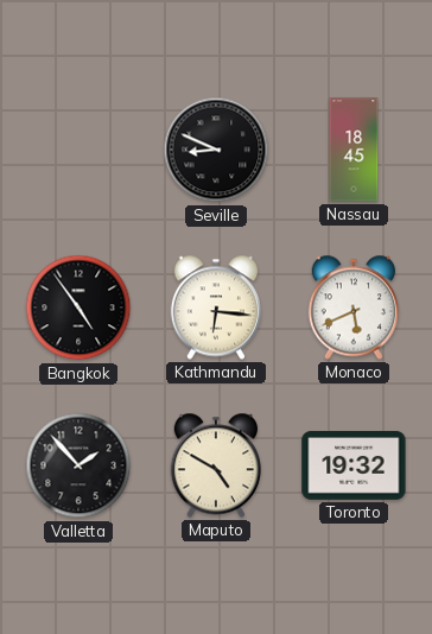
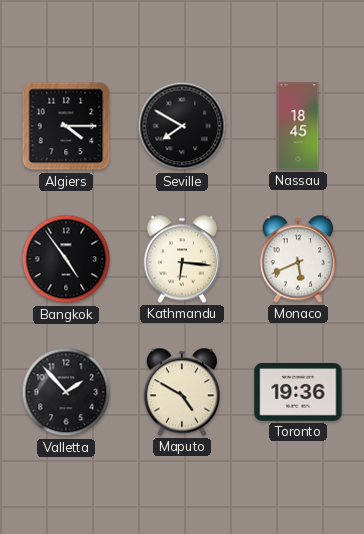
Algiers: none -> 4:15
Seville: 8:49 -> 7:50
Toronto: 19:32 -> 19:36
